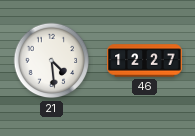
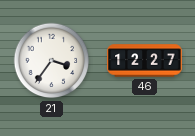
21: 4:29 -> 3:36
